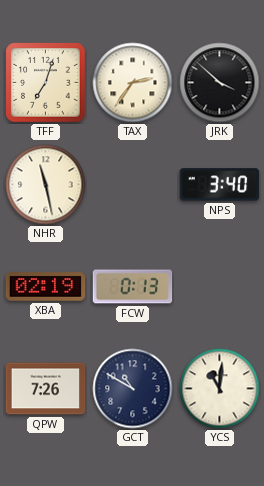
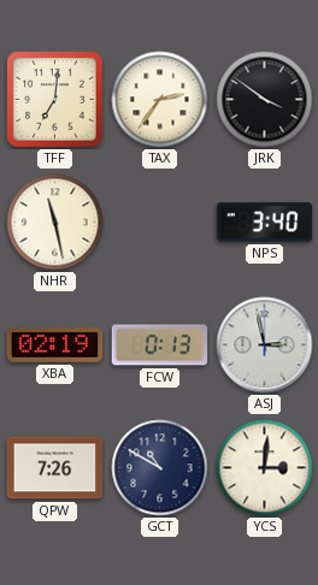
TFF: 7:03 -> 7:01
JRK: 3:52 -> 3:51
ASJ: none -> 2:58
YCS: 11:01 -> 3:01
